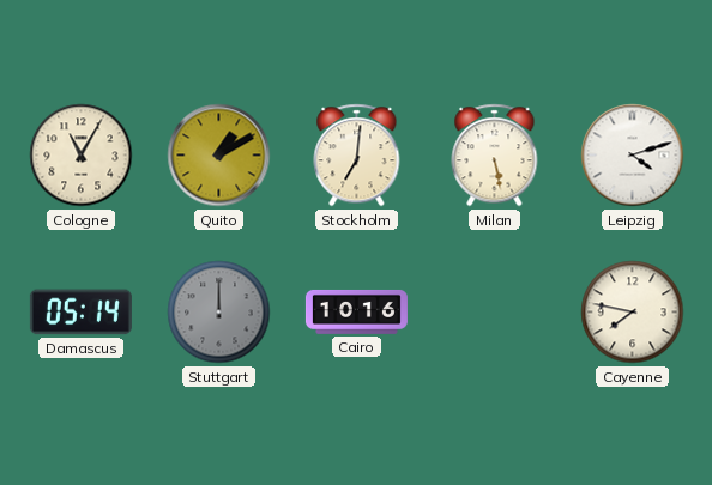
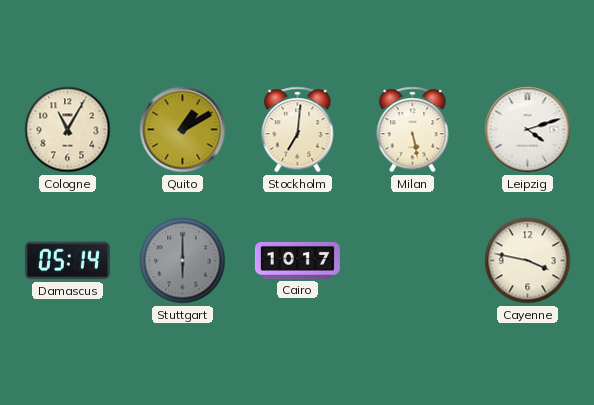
Stuttgart: 12:00 -> 6:00
Cairo: 10:16 -> 10:17
Cayenne: 7:47 -> 3:47
